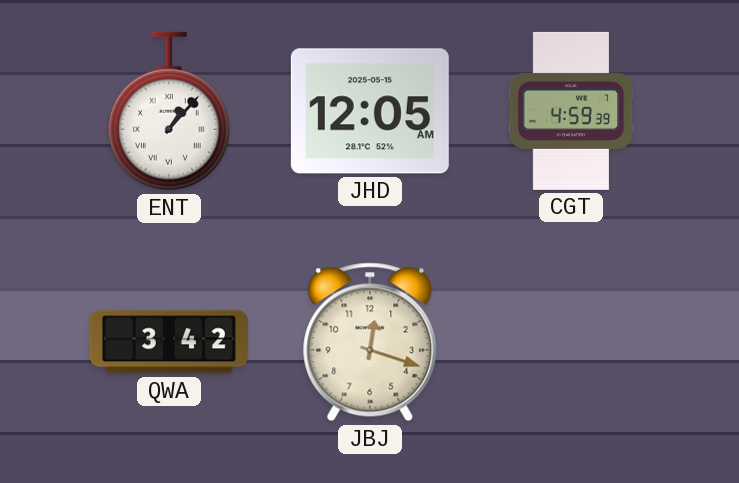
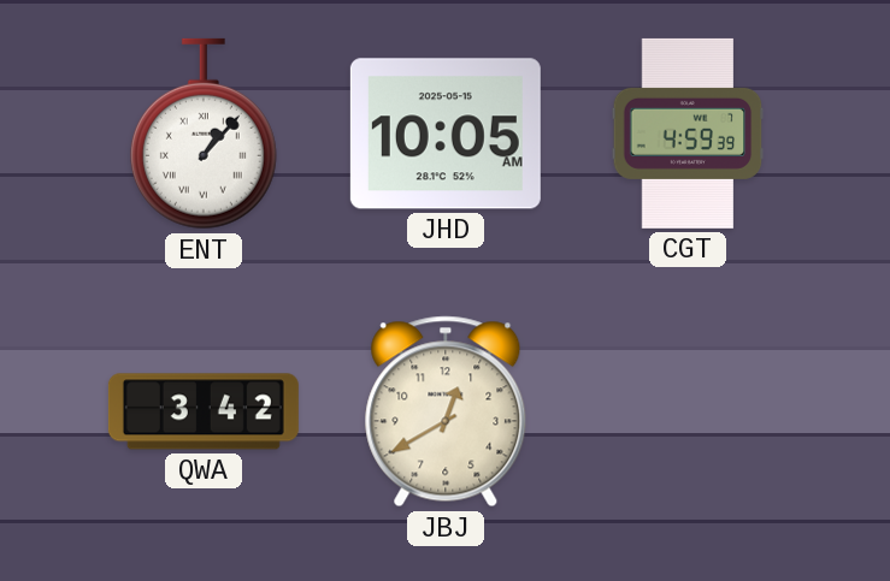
JHD: 12:05 -> 10:05
JBJ: 12:18 -> 12:40
